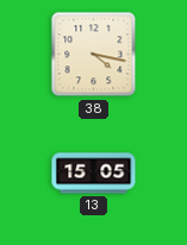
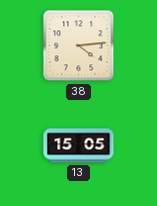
38: 4:17 -> 4:14
